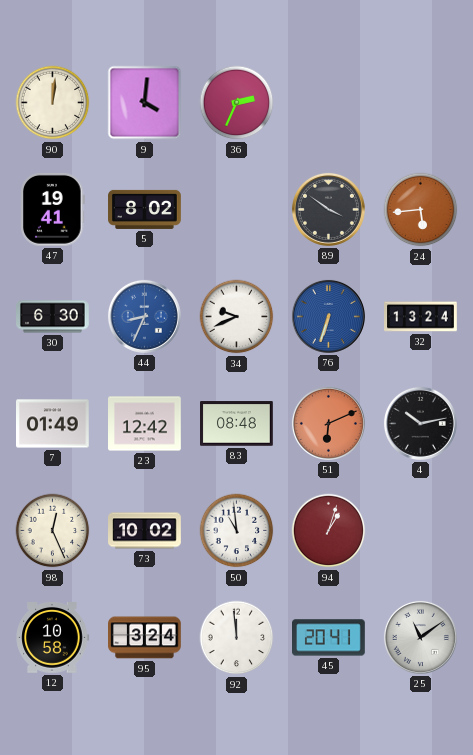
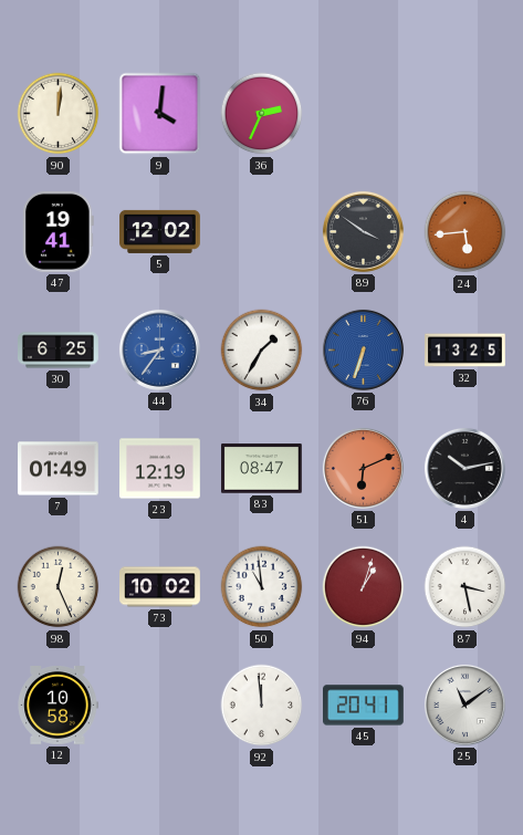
5: 8:02 -> 12:02
30: 6:30 -> 6:25
44: 8:34 -> 8:36
34: 9:41 -> 1:35
32: 13:24 -> 13:25
23: 12:42 -> 12:19
83: 08:48 -> 08:47
87: none -> 3:28
95: 3:24 -> none
